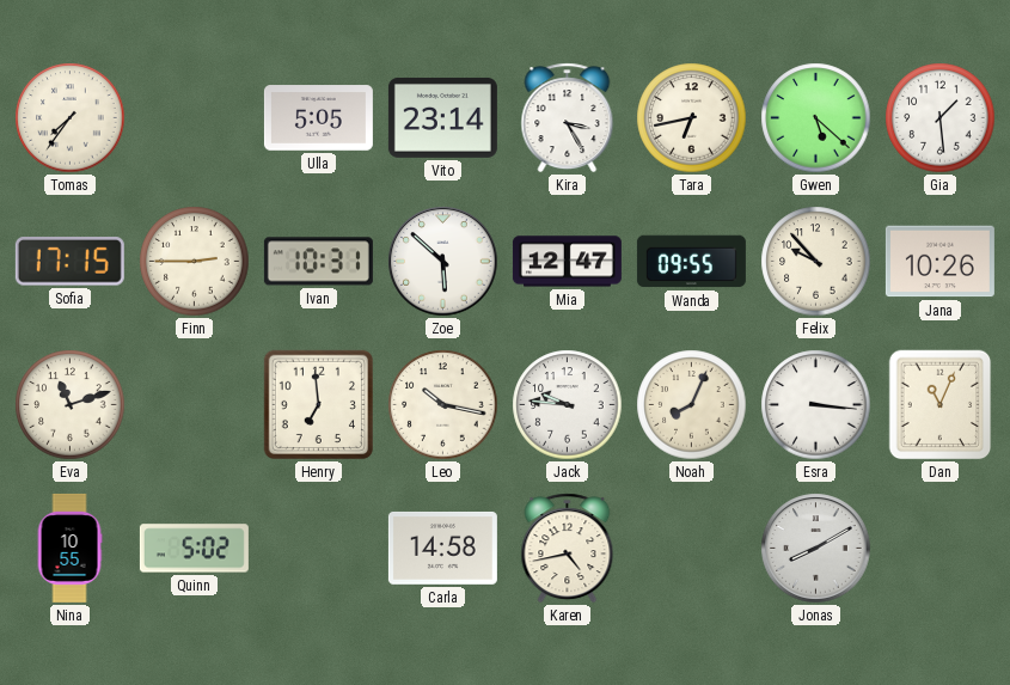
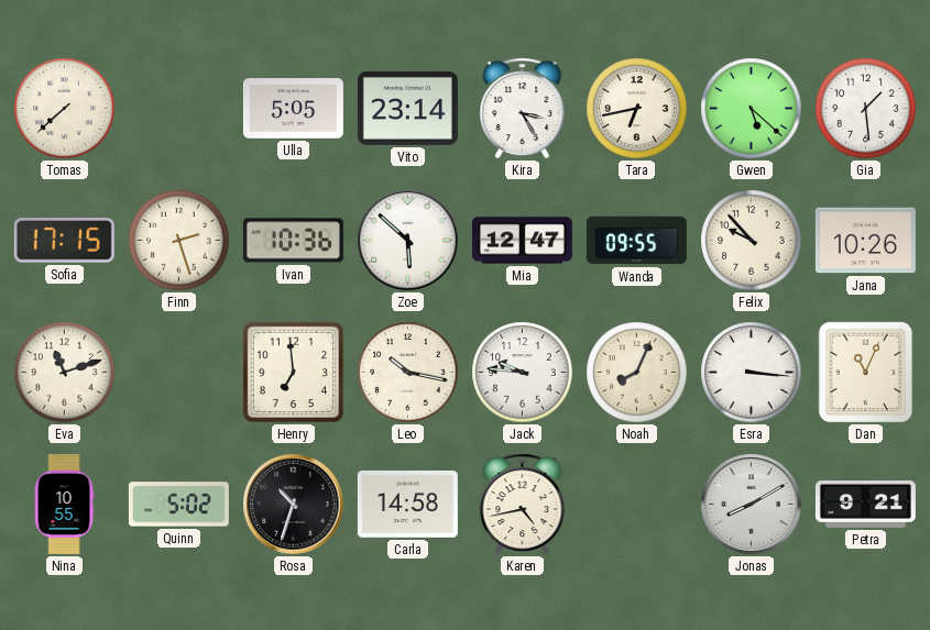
Tomas: 7:36 -> 7:38
Finn: 2:45 -> 2:27
Ivan: 10:31 -> 10:36
Rosa: none -> 10:33
Petra: none -> 9:21
